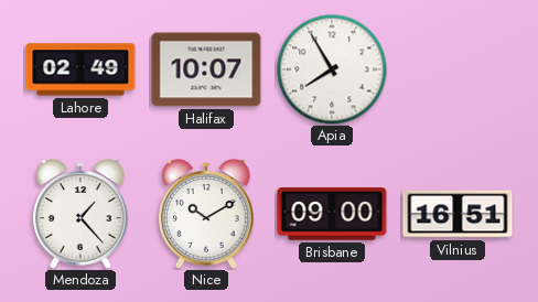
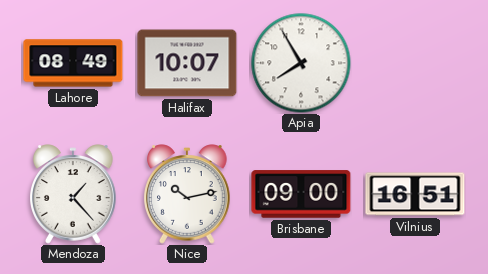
Lahore: 02:49 -> 08:49
Nice: 10:10 -> 10:13
